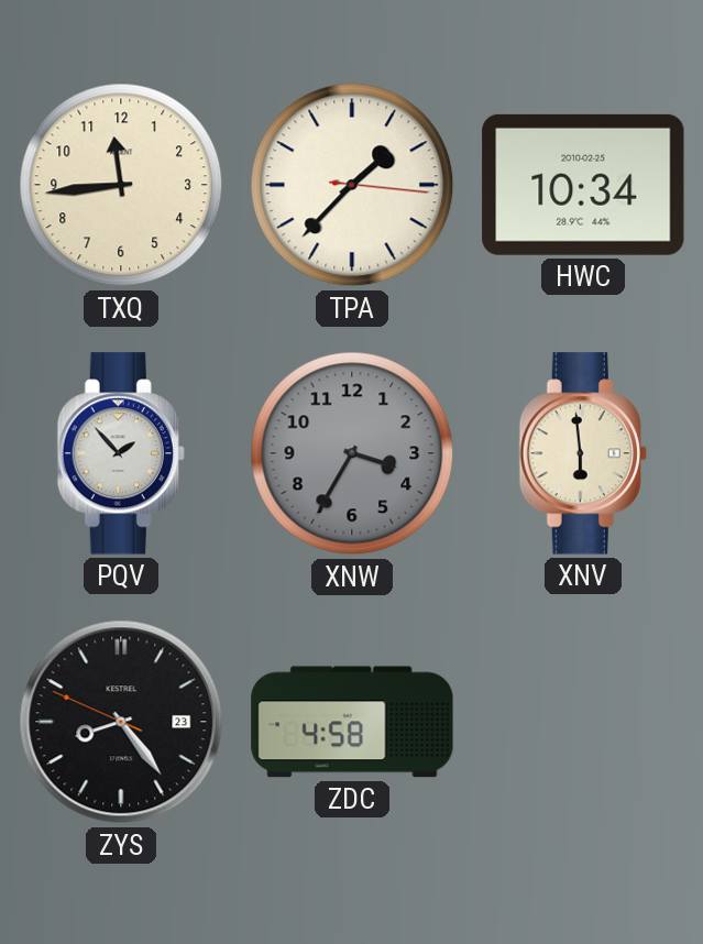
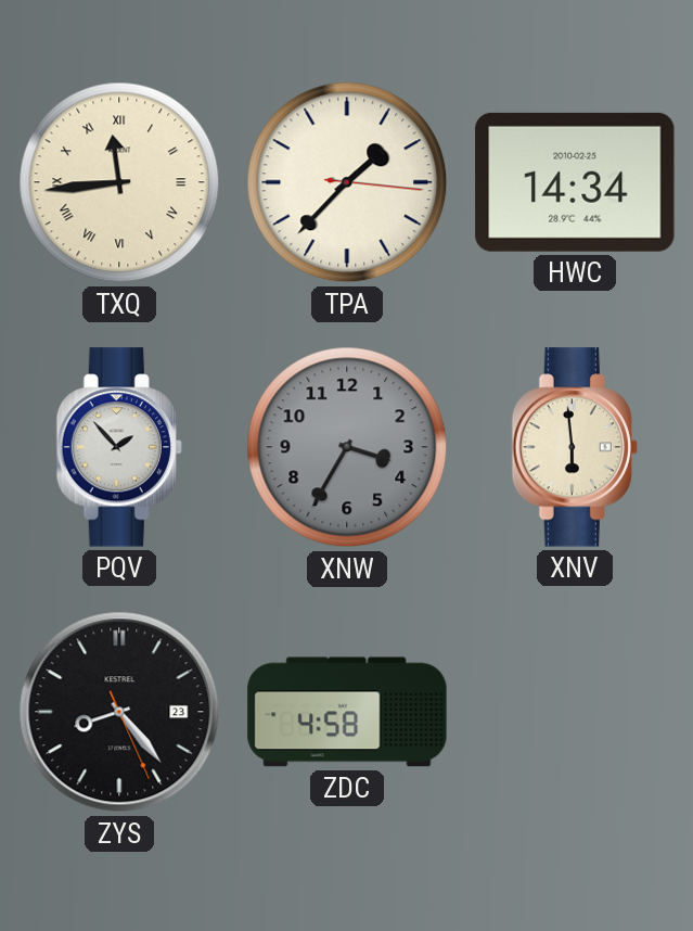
TXQ numerals: Arabic -> Roman
HWC: 10:34 -> 14:34
ZYS: 8:23:49 -> 8:23:26
